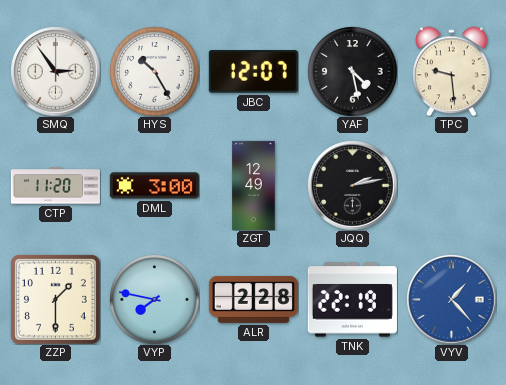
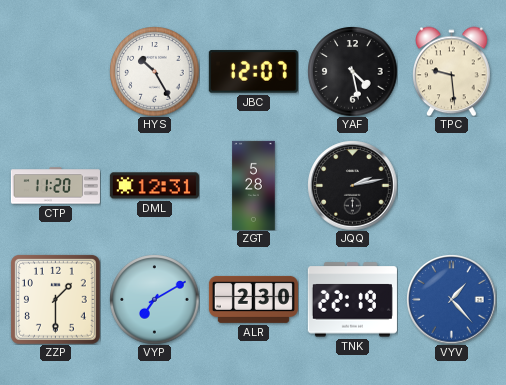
SMQ: 2:54 -> none
DML: 3:00 -> 12:31
ZGT: 12:49 -> 5:28
VYP: 7:47 -> 7:10
ALR: 2:28 -> 2:30
